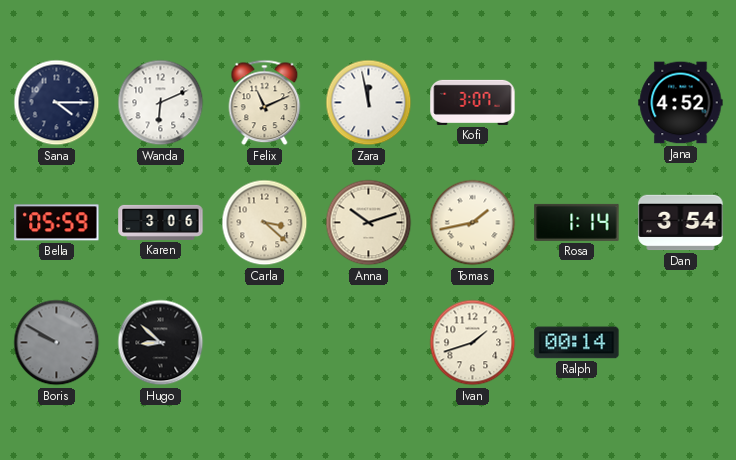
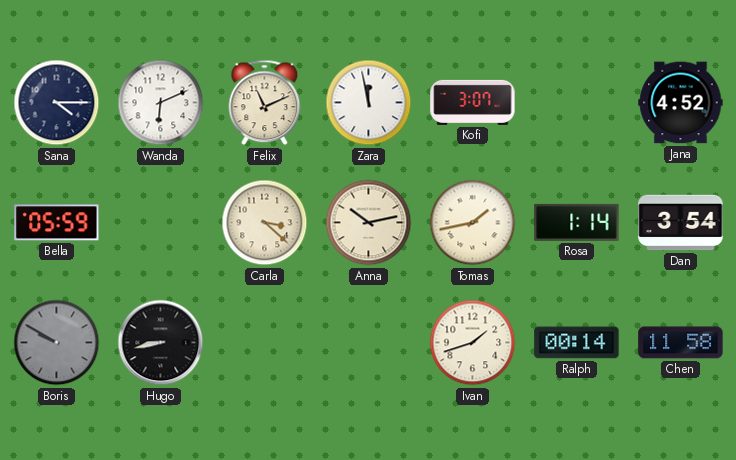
Karen: 3:06 -> none
Anna: 10:12 -> 10:13
Hugo: 8:52 -> 8:43
Chen: none -> 11:58
